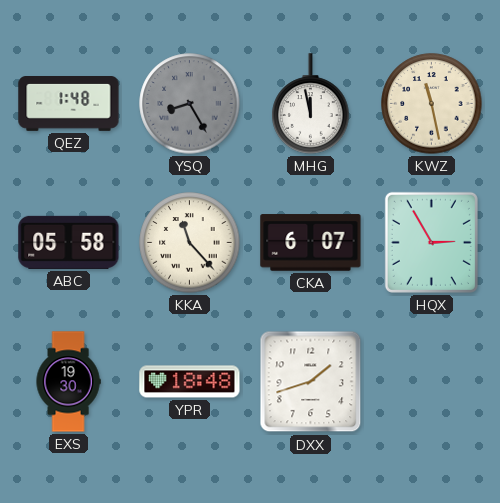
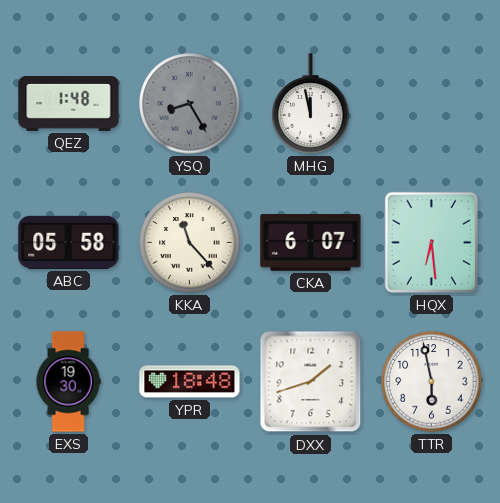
KWZ: 11:28 -> none
HQX: 2:55 -> 6:29
TTR: none -> 5:58
